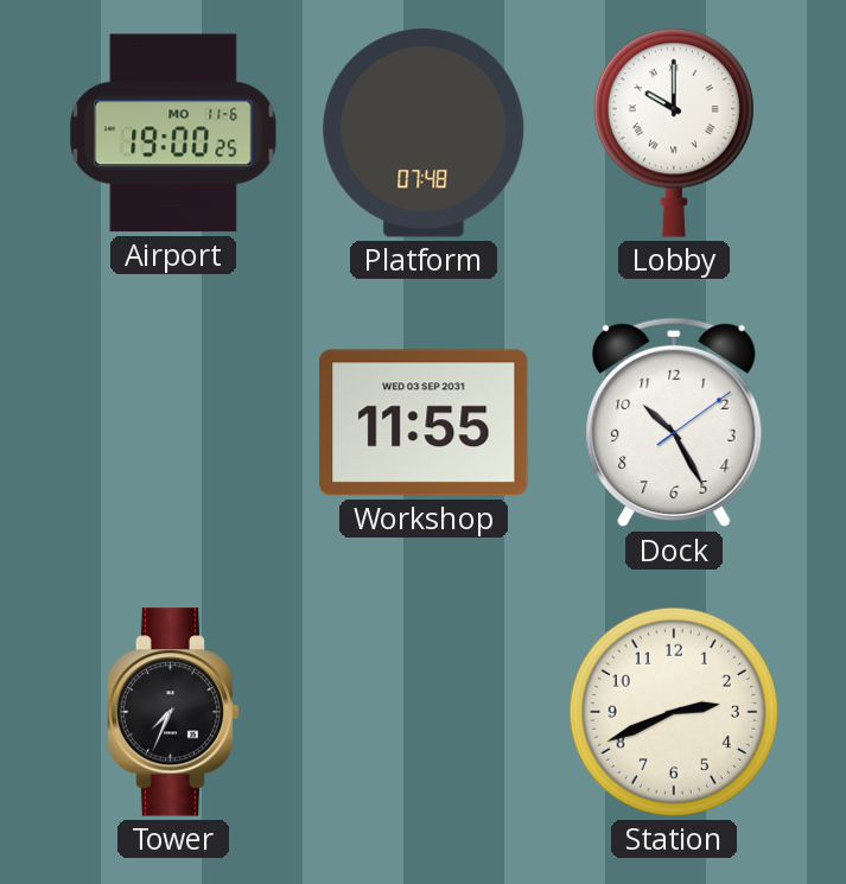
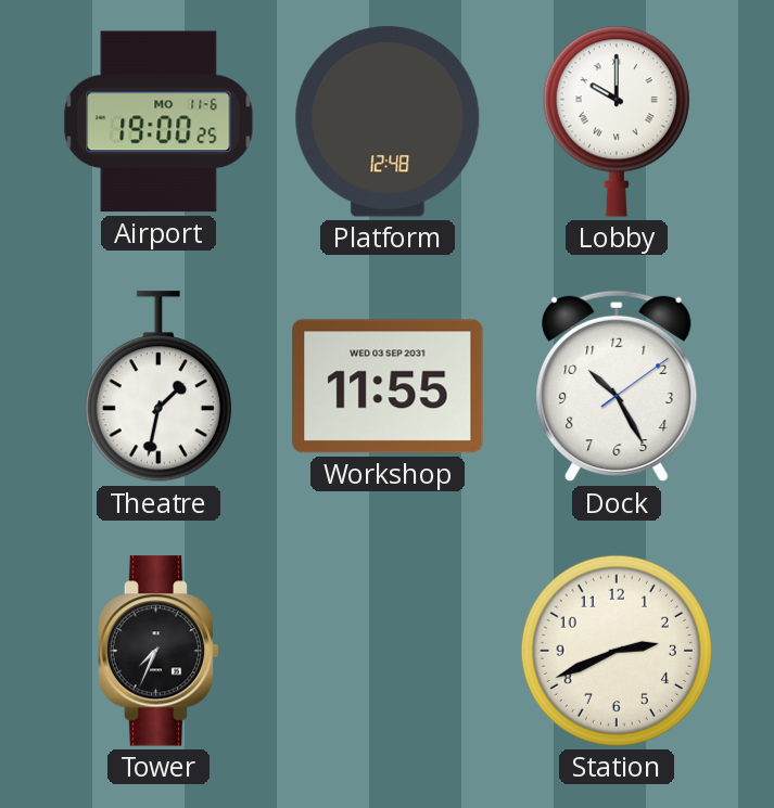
Platform: 07:48 -> 12:48
Theatre: none -> 1:32
